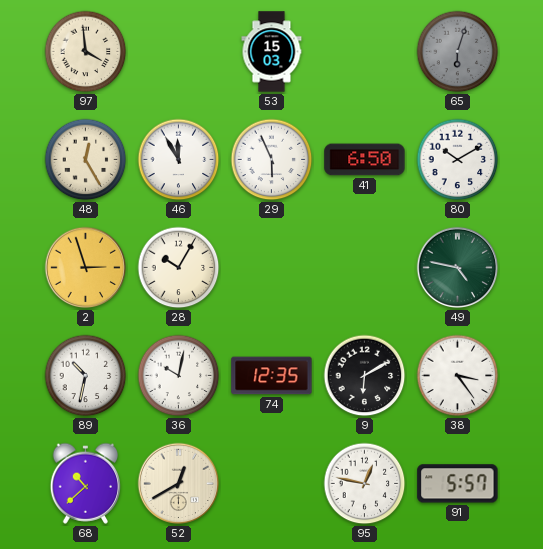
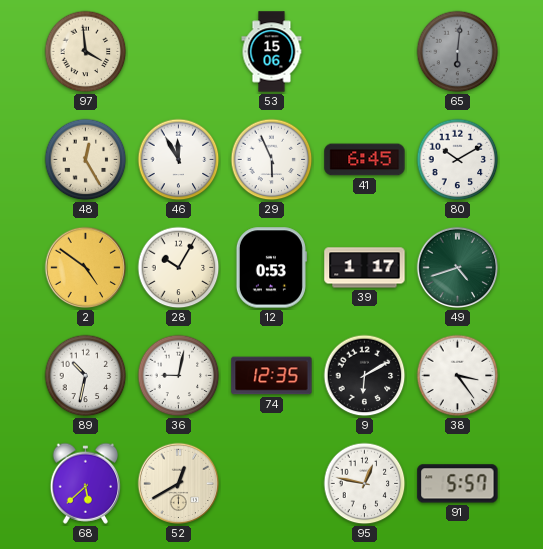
53: 15:03 -> 15:06
65: 6:03 -> 6:01
41: 6:50 -> 6:45
2: 2:57 -> 4:51
12: none -> 0:53
39: none -> 1:17
49: 4:47 -> 4:42
36: 10:02 -> 9:02
68: 10:38 -> 5:38
